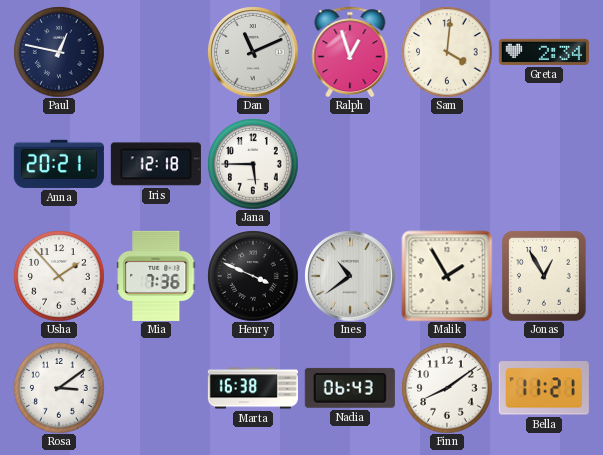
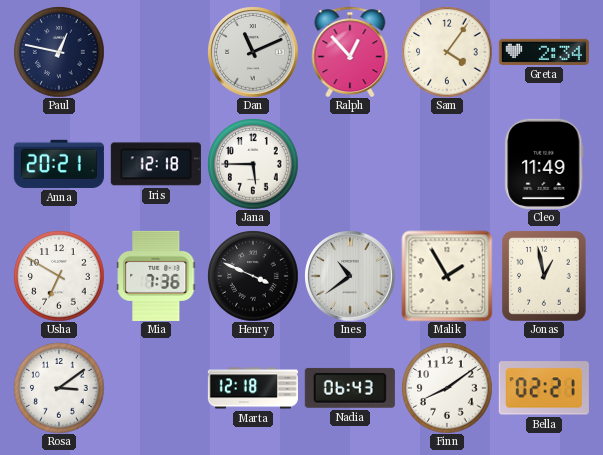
Ralph: 12:57 -> 12:53
Sam: 4:01 -> 4:06
Cleo: none -> 11:49
Usha: 1:53 -> 6:50
Jonas: 12:55 -> 12:58
Marta: 16:38 -> 12:18
Bella: 11:21 -> 02:21
